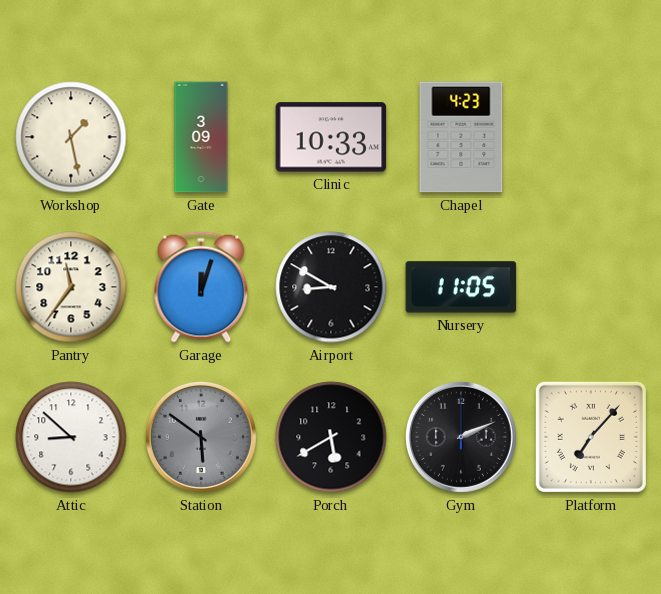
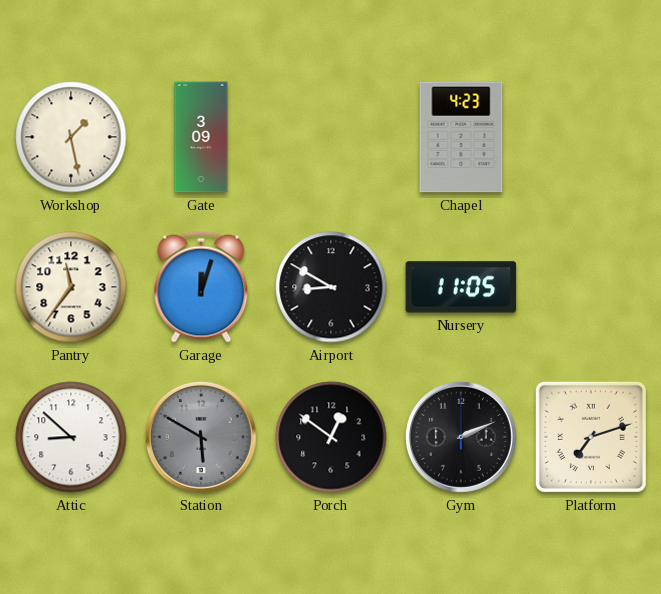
Clinic: 10:33 -> none
Station: 5:51 -> 5:50
Porch: 5:40 -> 12:51
Platform: 7:07 -> 7:12
